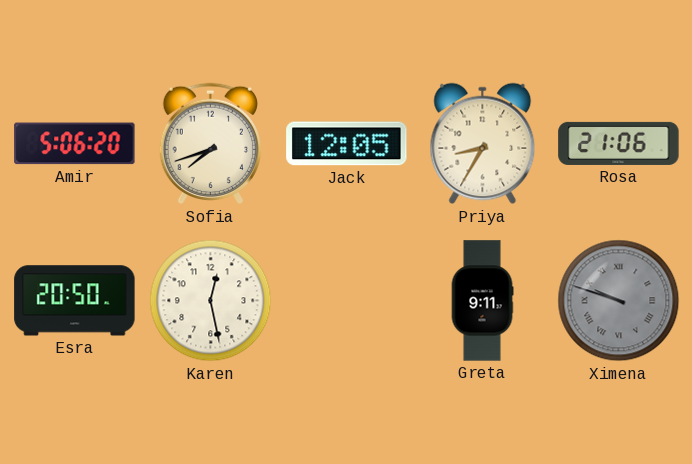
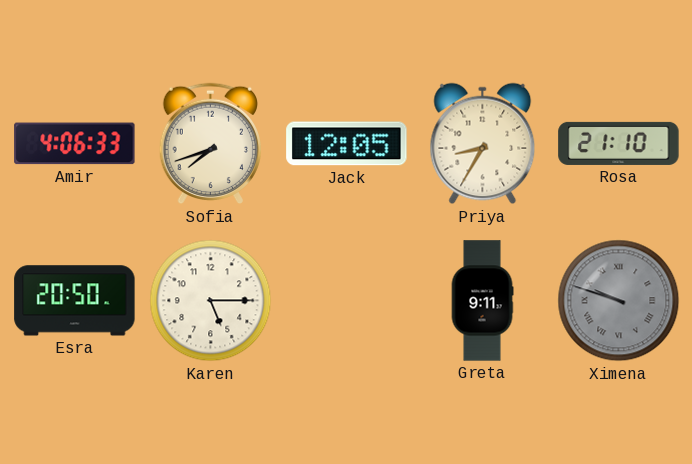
Amir: 5:06 -> 4:06
Rosa: 21:06 -> 21:10
Karen: 12:28 -> 5:15
